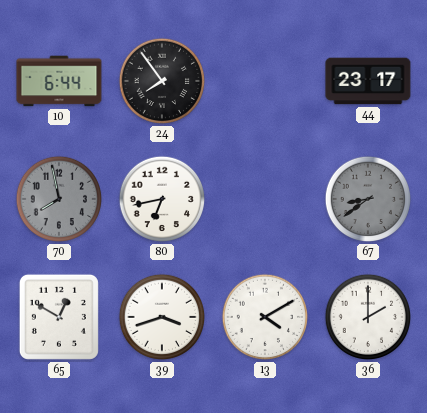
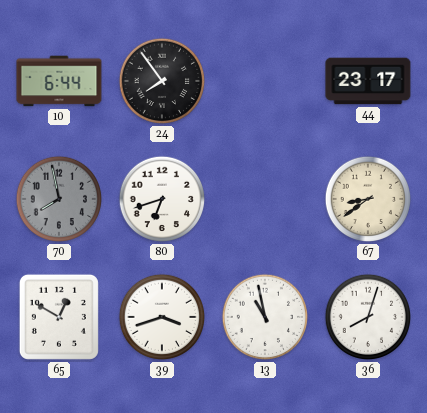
80: 6:43 -> 6:42
67 dial: grey -> cream
13: 4:10 -> 10:58
36: 2:00 -> 8:03
